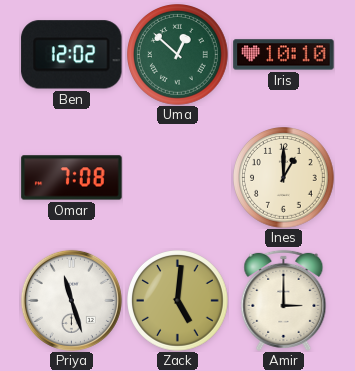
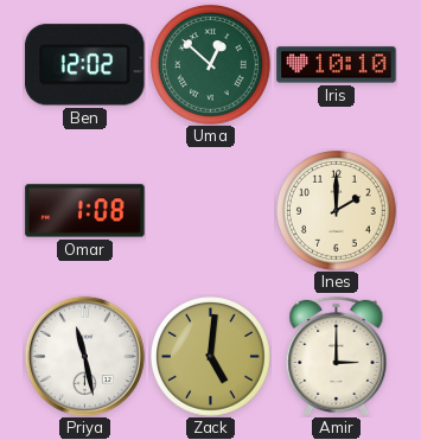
Omar: 7:08 -> 1:08
Ines: 1:00 -> 2:00
Priya: 11:27 -> 11:28
